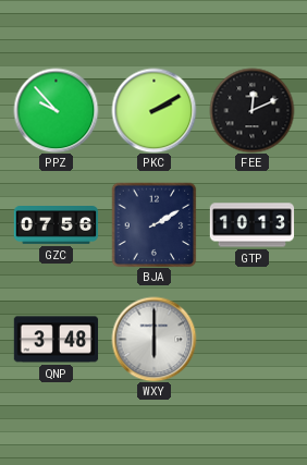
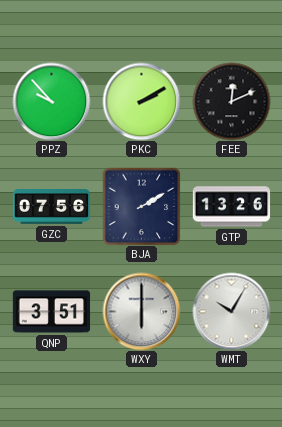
GTP: 10:13 -> 13:26
QNP: 3:48 -> 3:51
WMT: none -> 10:05
